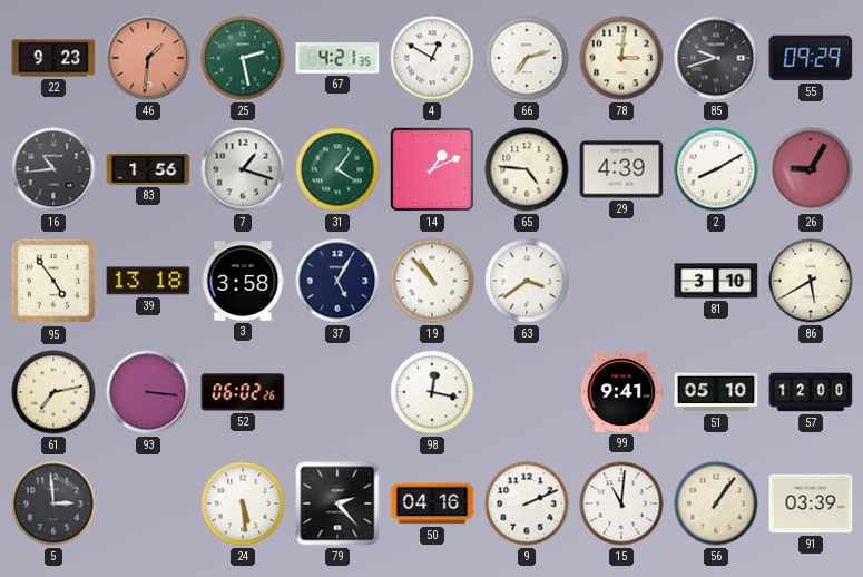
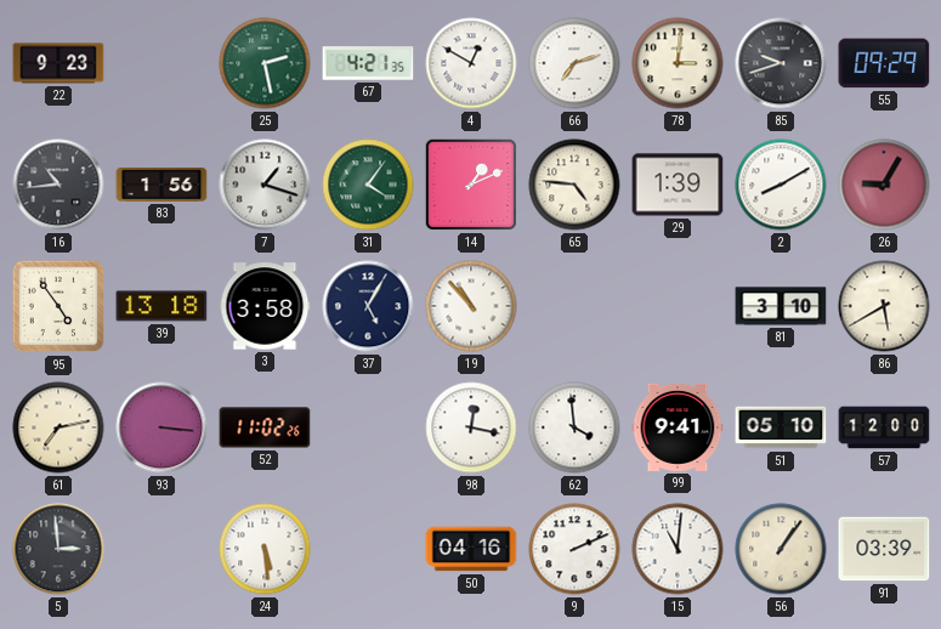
46: 1:31 -> none
29: 4:39 -> 1:39
63: 3:39 -> none
52: 06:02 -> 11:02
62: none -> 3:59
79: 2:23 -> none
